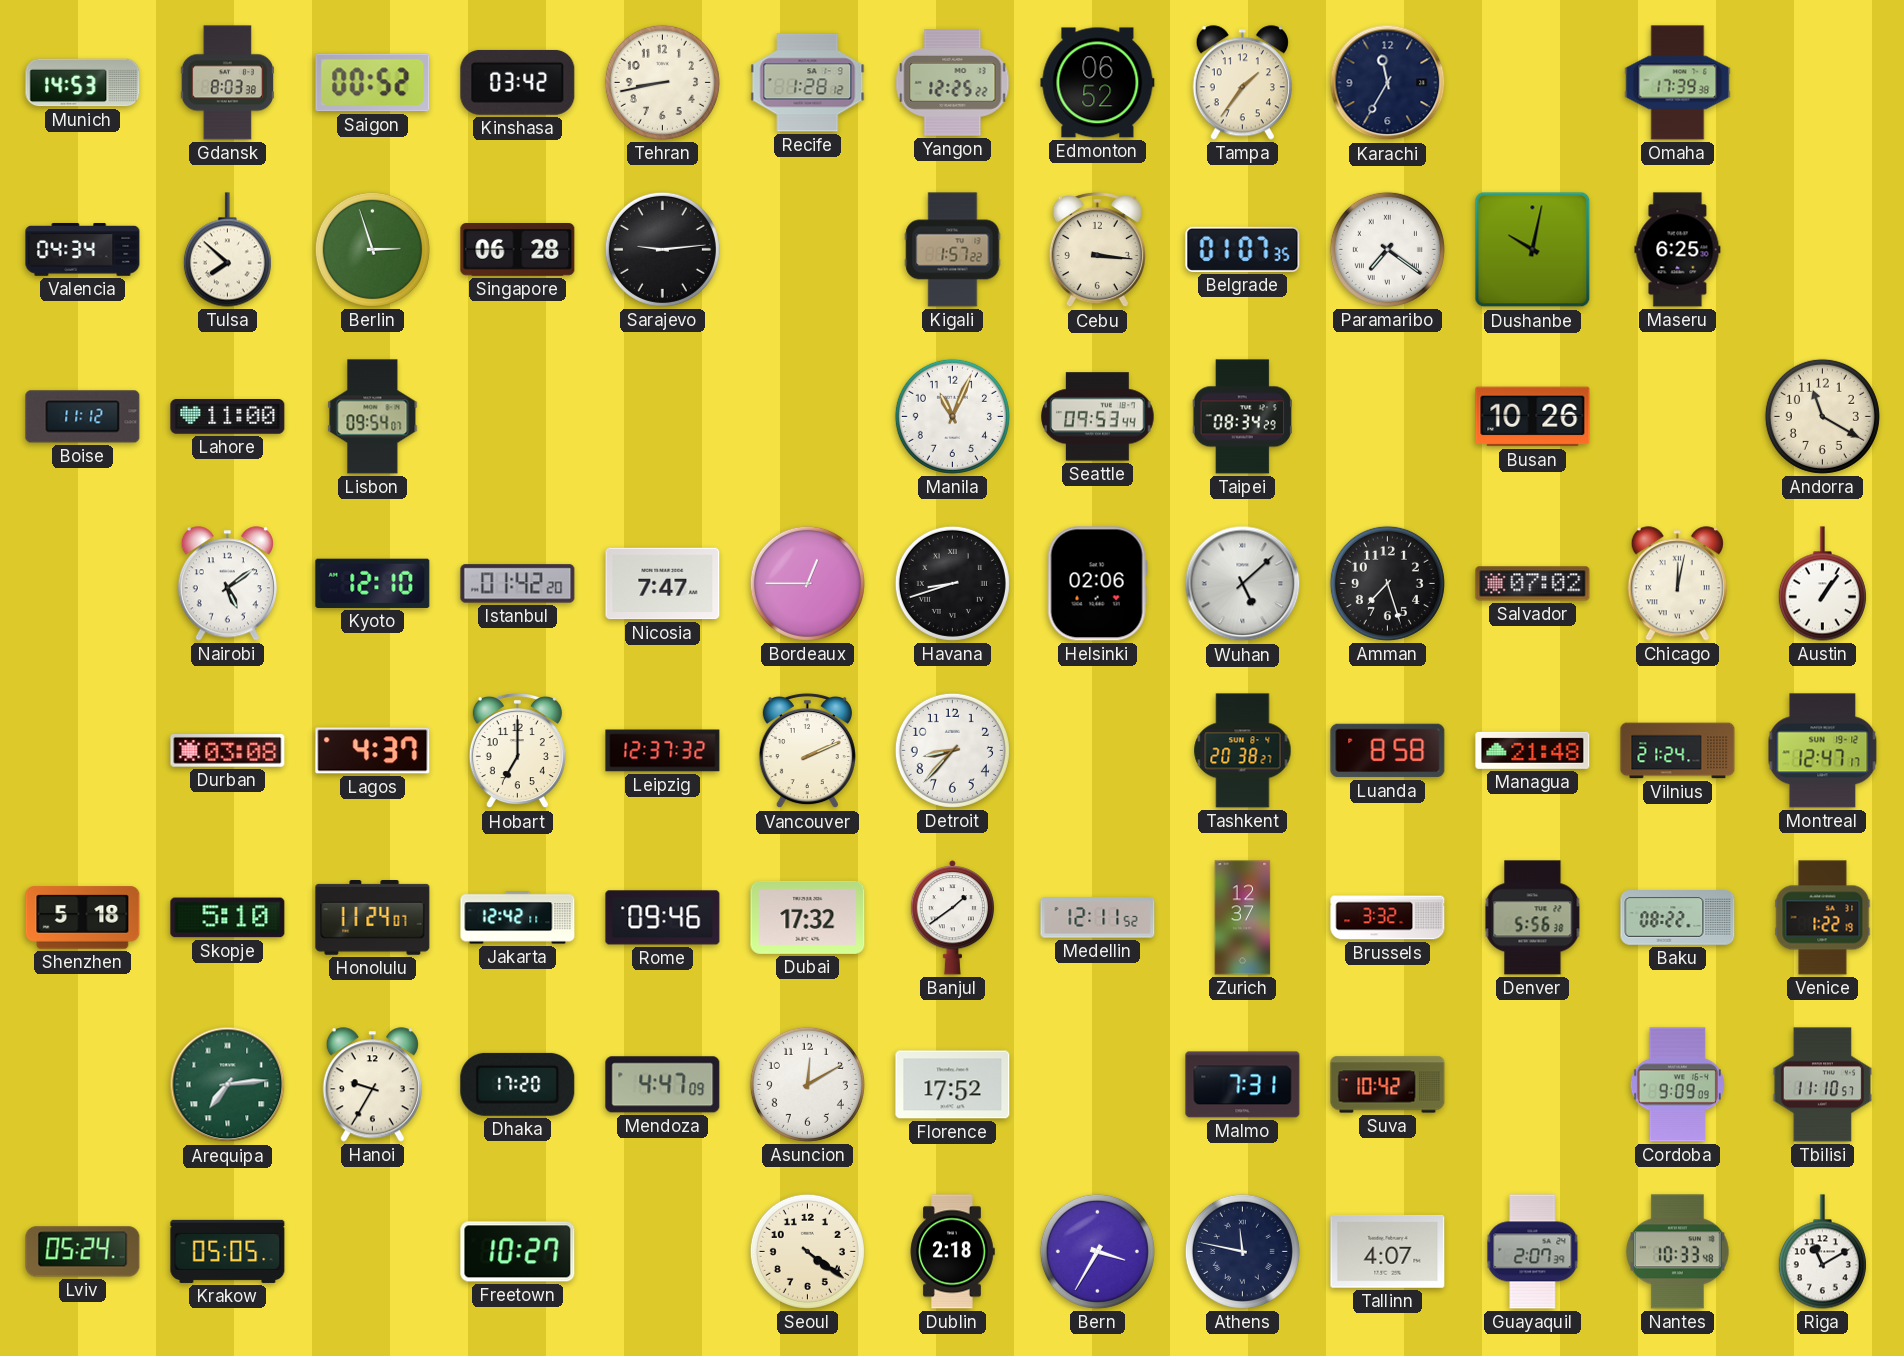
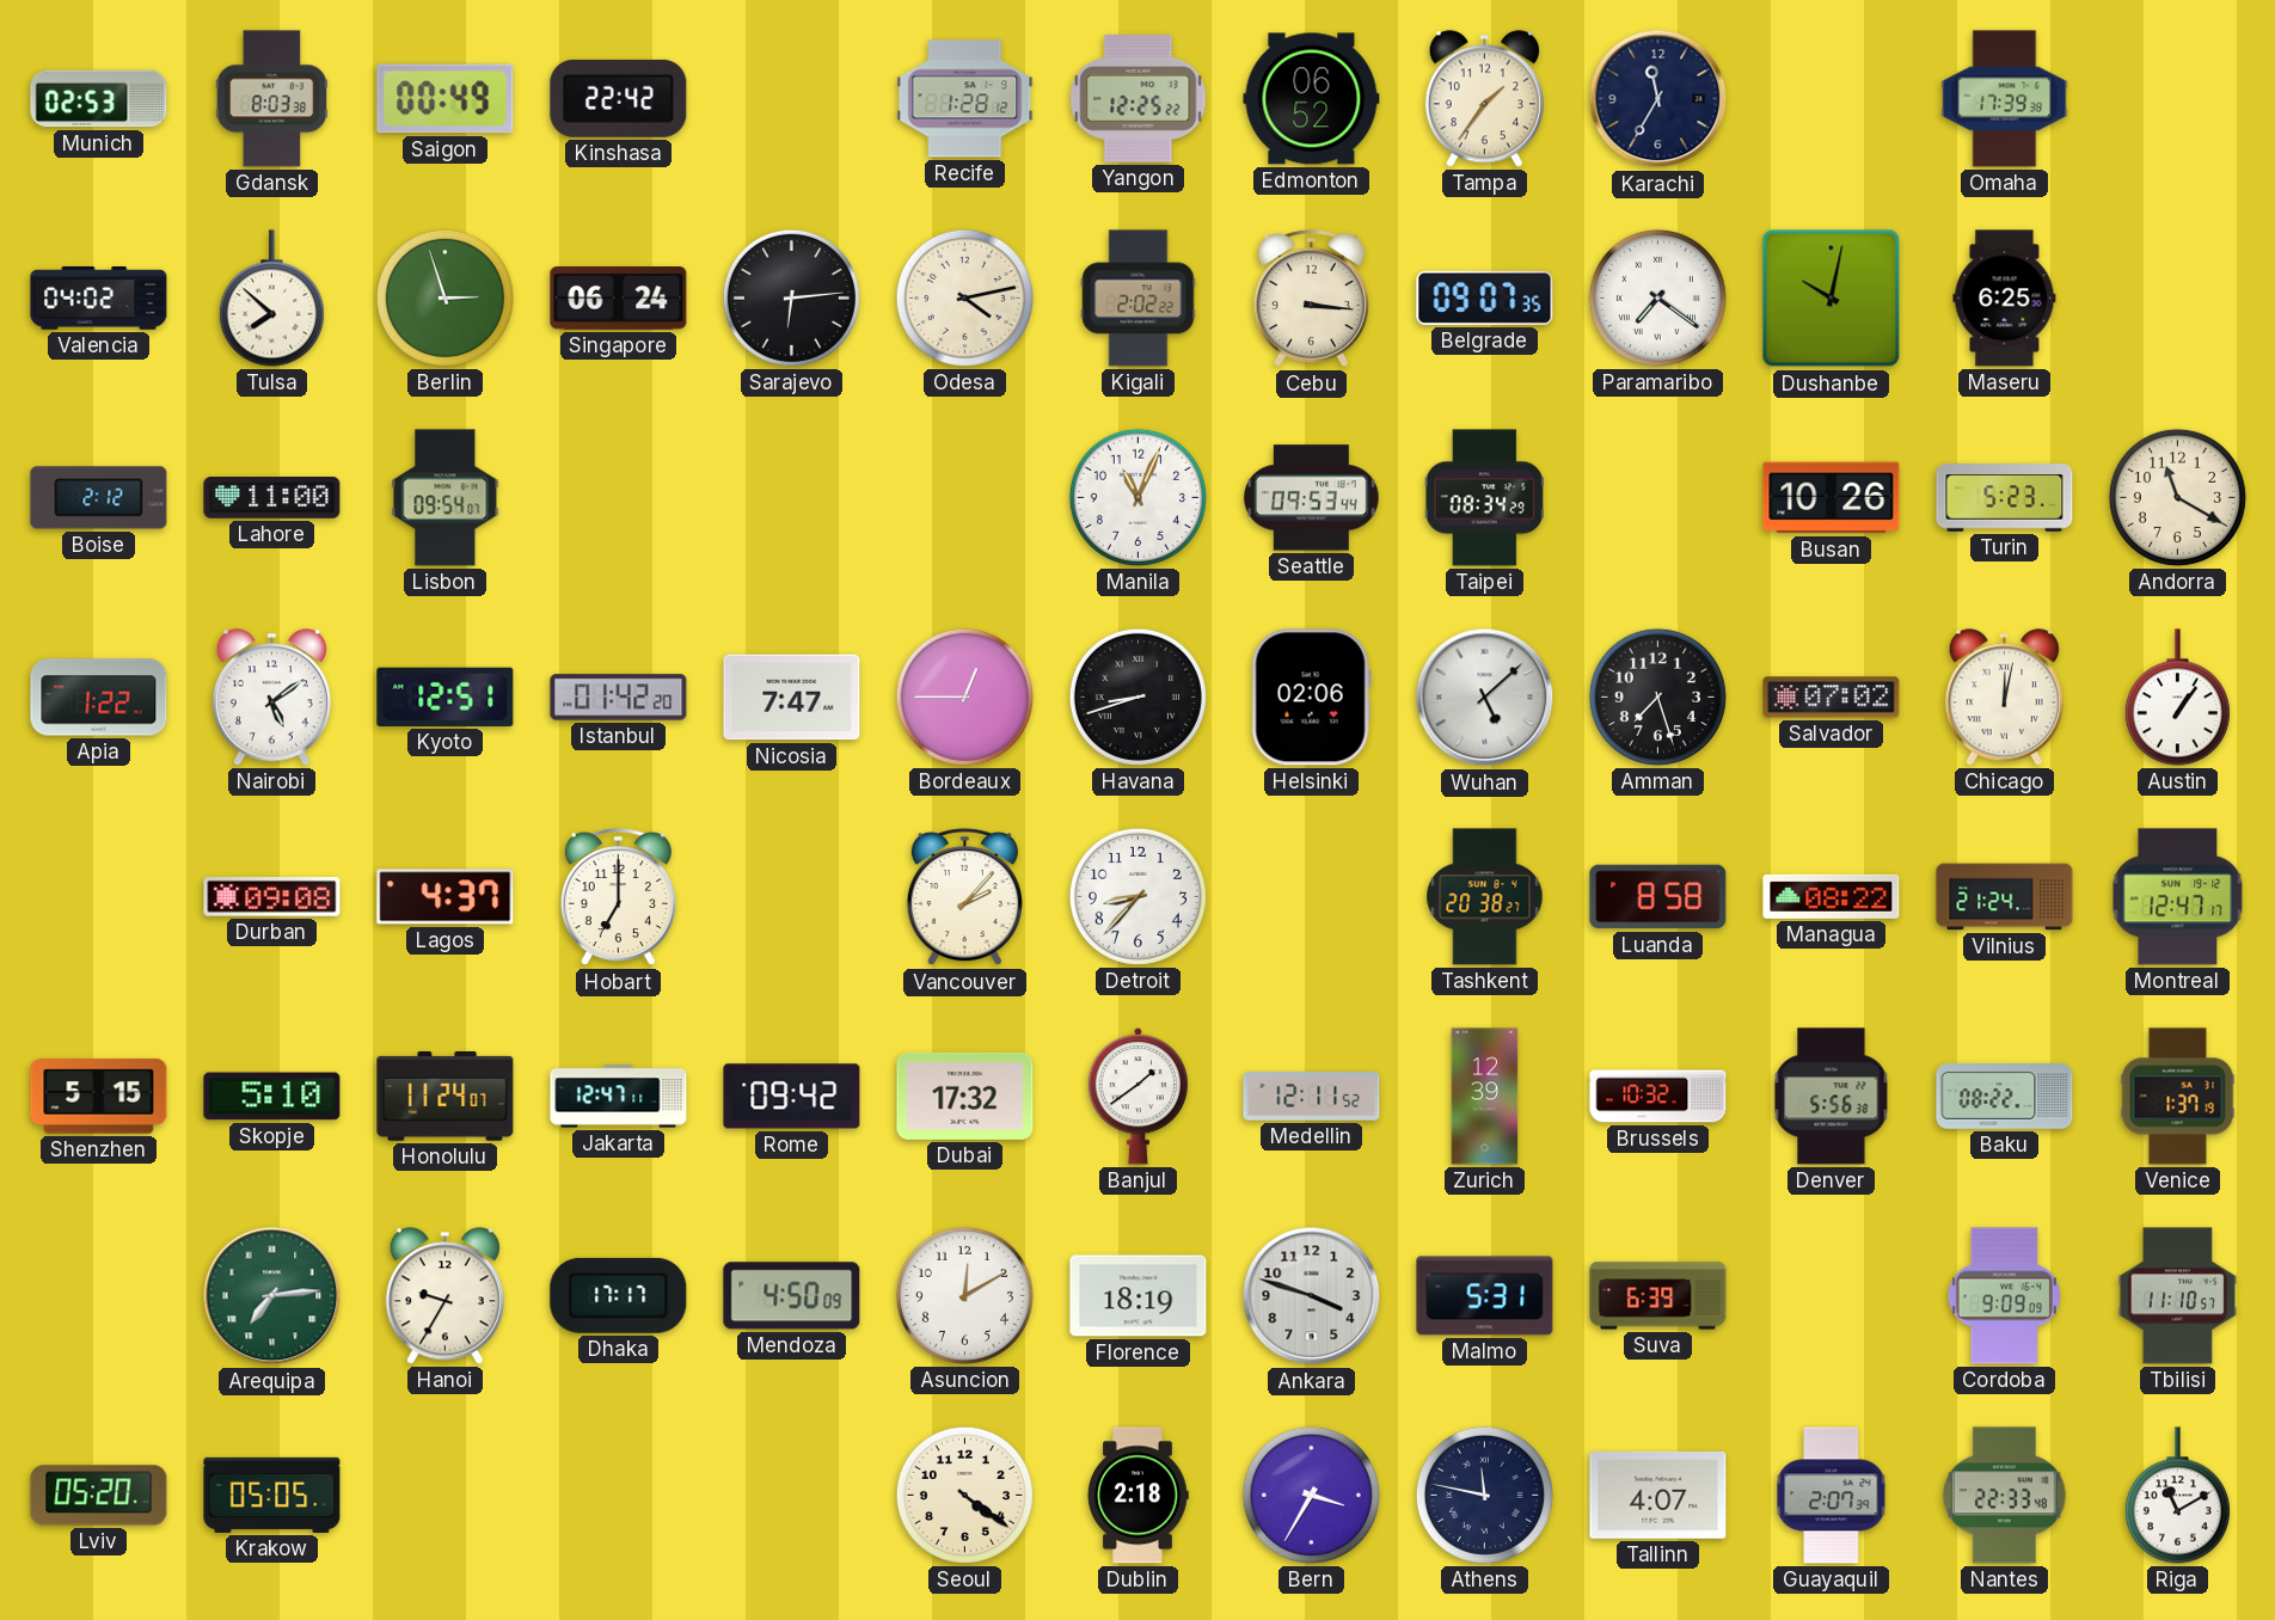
Munich: 14:53 -> 02:53
Saigon: 00:52 -> 00:49
Kinshasa: 03:42 -> 22:42
Tehran: 8:43 -> none
Valencia: 04:34 -> 04:02
Singapore: 06:28 -> 06:24
Sarajevo: 9:14 -> 6:14
Odesa: none -> 4:13
Kigali: 1:57 -> 2:02
Belgrade: 01:07 -> 09:07
Boise: 11:12 -> 2:12
Turin: none -> 5:23
Apia: none -> 1:22
Kyoto: 12:10 -> 12:51
Durban: 03:08 -> 09:08
Leipzig: 12:37 -> none
Vancouver: 2:11 -> 2:07
Managua: 21:48 -> 08:22
Shenzhen: 5:18 -> 5:15
Jakarta: 12:42 -> 12:47
Rome: 09:46 -> 09:42
Zurich: 12:37 -> 12:39
Brussels: 3:32 -> 10:32
Venice: 1:22 -> 1:37
Dhaka: 17:20 -> 17:17
Mendoza: 4:47 -> 4:50
Florence: 17:52 -> 18:19
Ankara: none -> 3:48
Malmo: 7:31 -> 5:31
Suva: 10:42 -> 6:39
Lviv: 05:24 -> 05:20
Freetown: 10:27 -> none
Nantes: 10:33 -> 22:33
